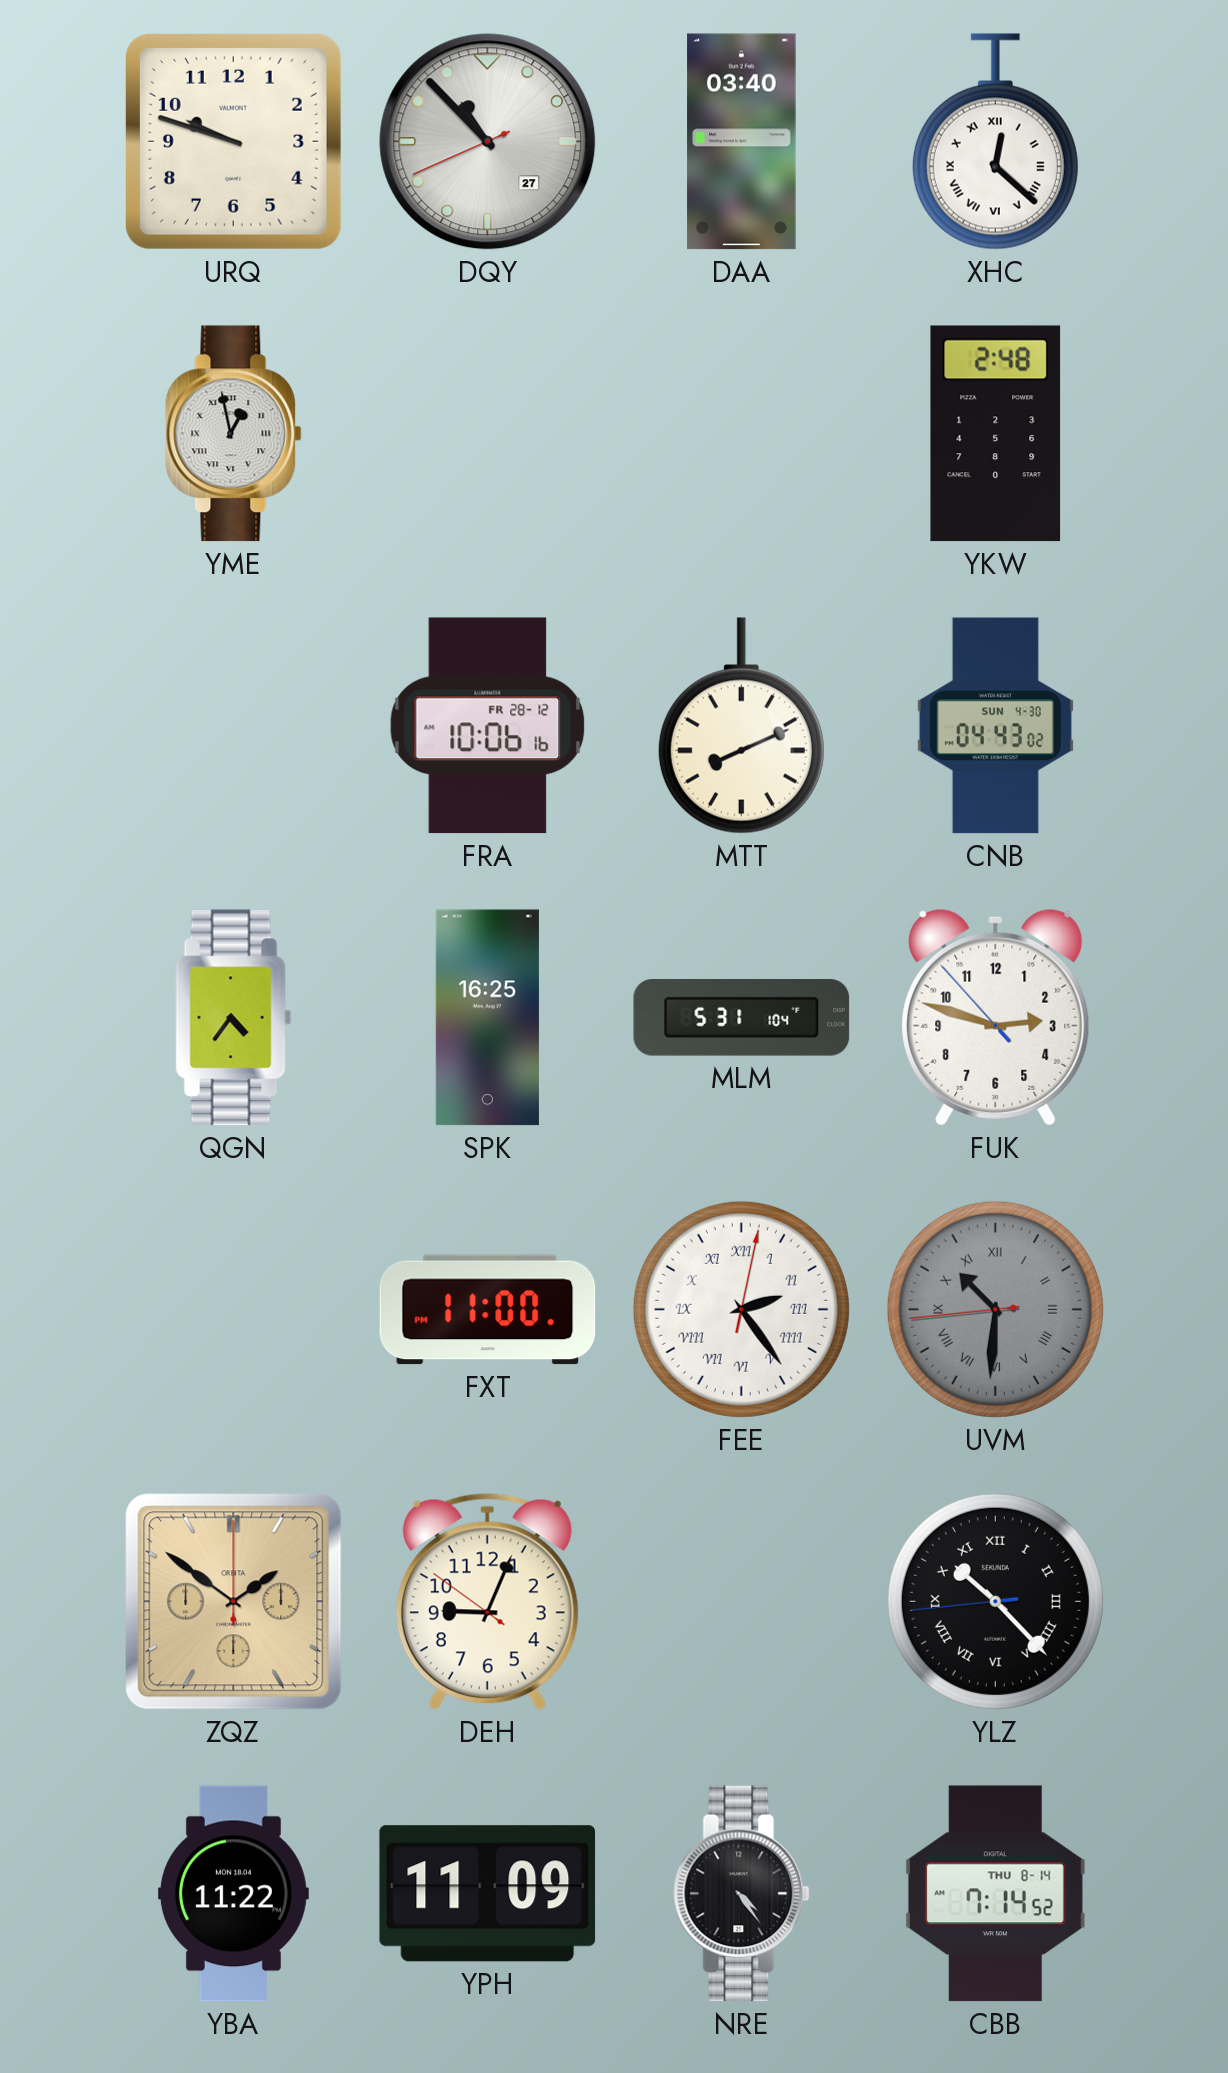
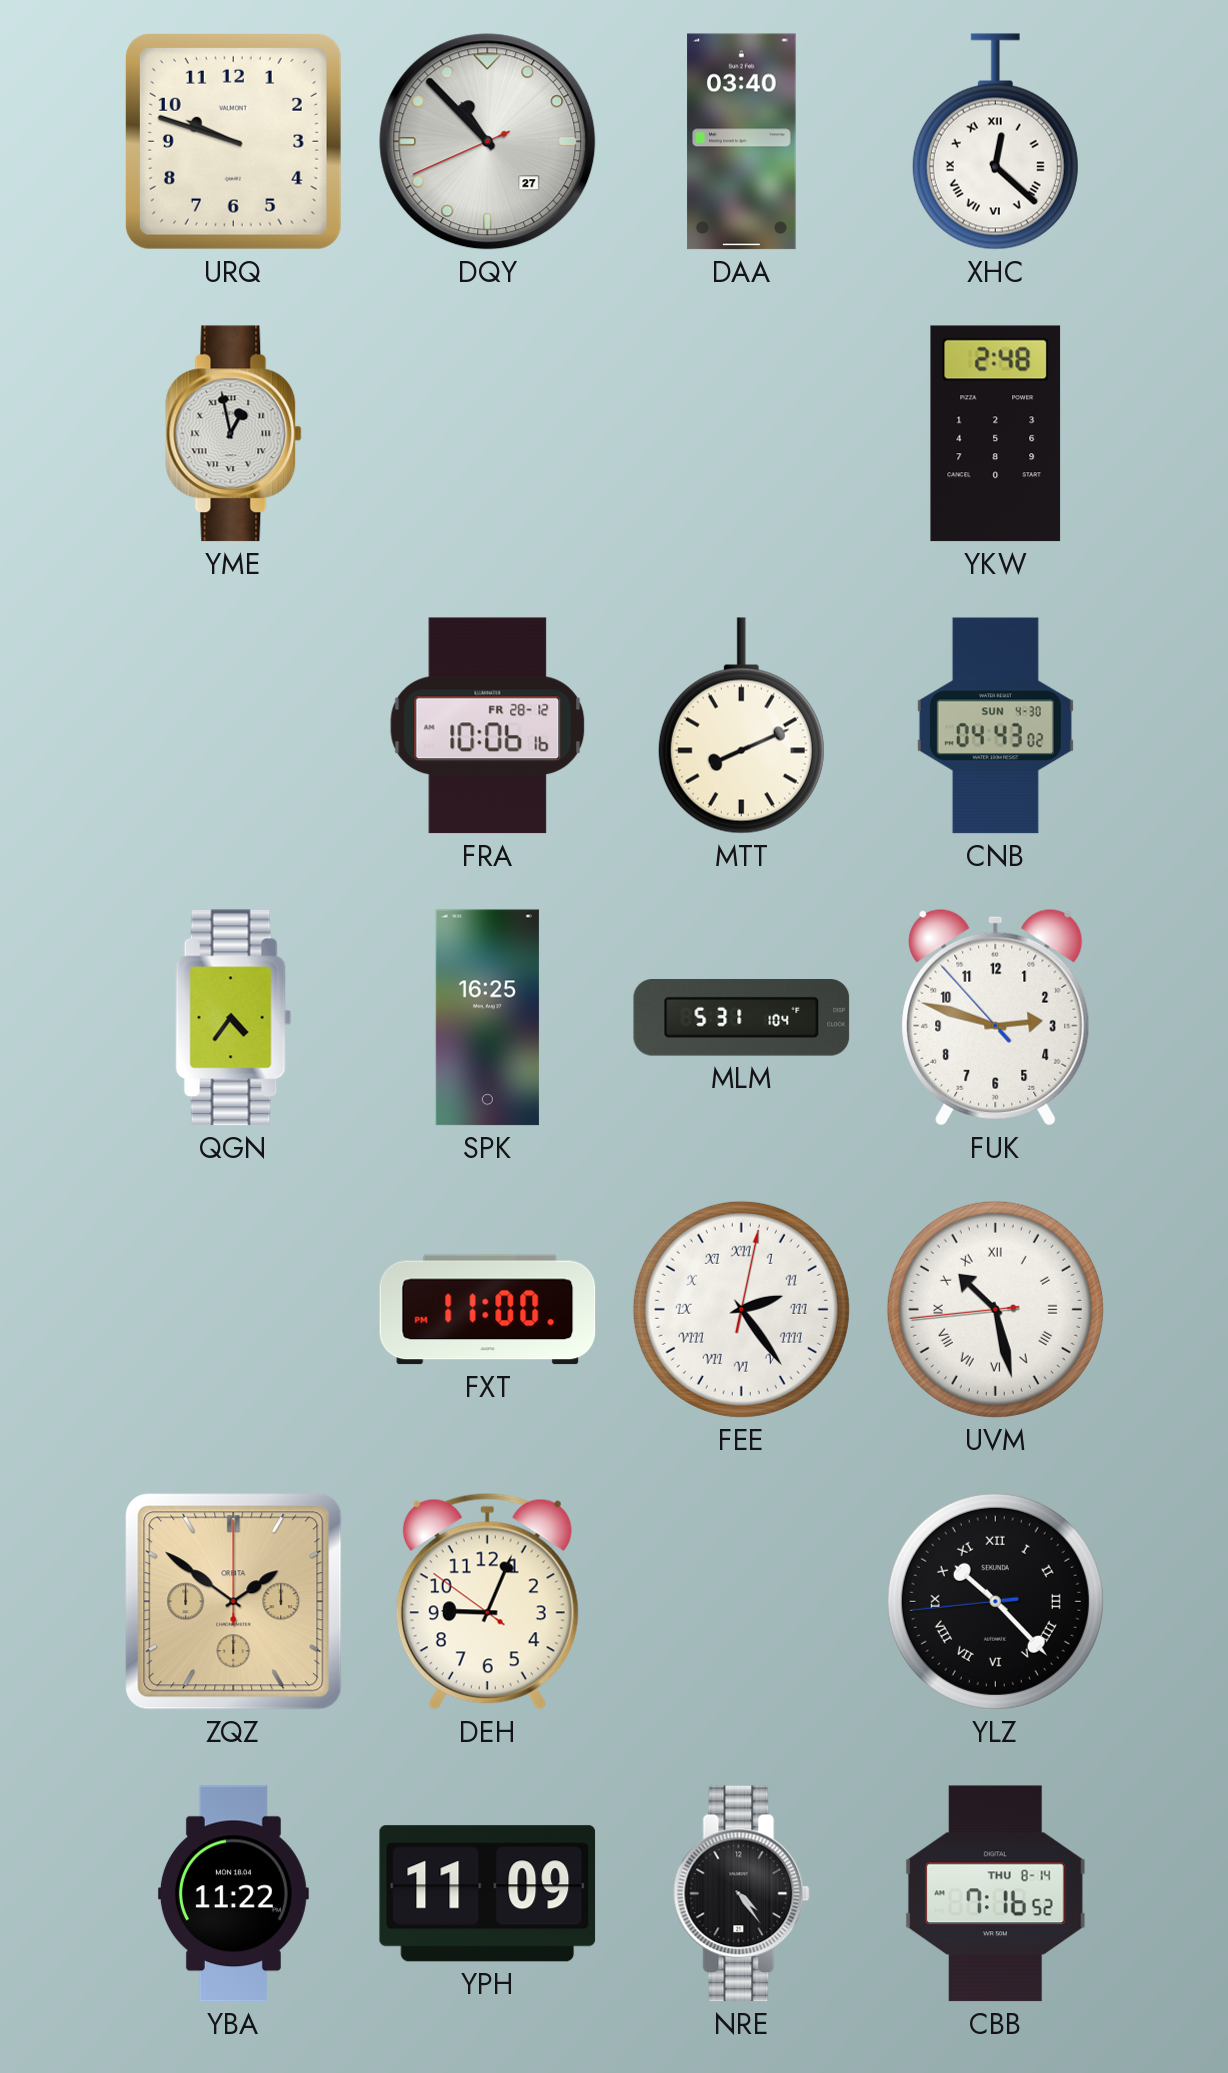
UVM: 10:30 -> 10:27
UVM dial: grey -> white
CBB: 7:14 -> 7:16
